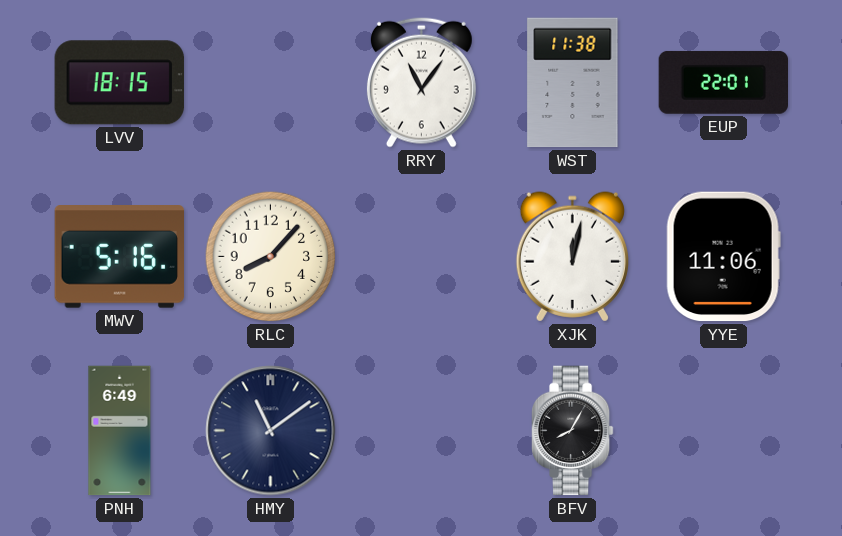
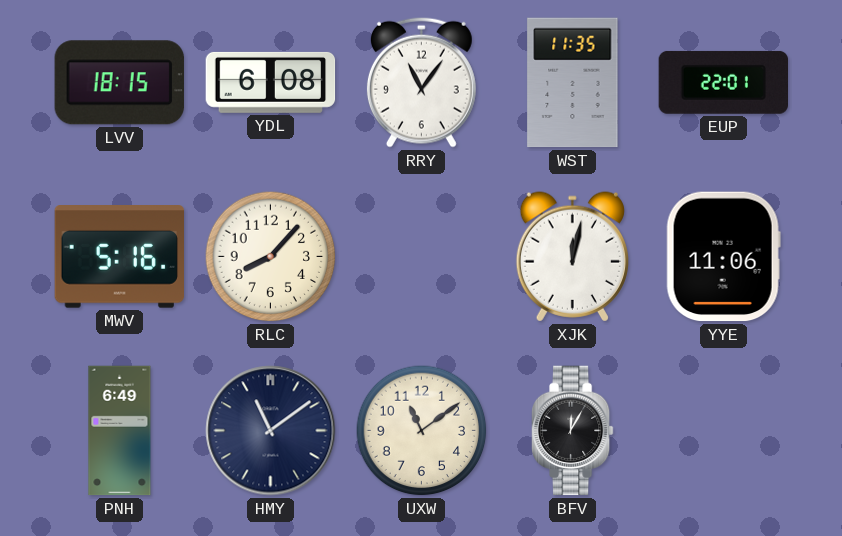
YDL: none -> 6:08
WST: 11:38 -> 11:35
UXW: none -> 11:09
BFV: 8:05 -> 12:05
